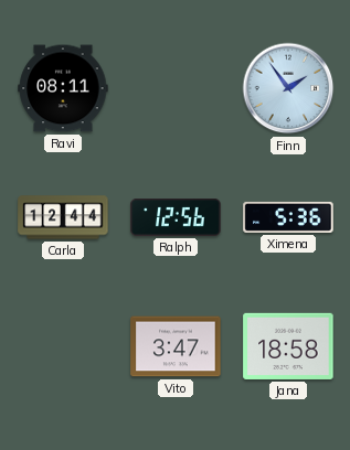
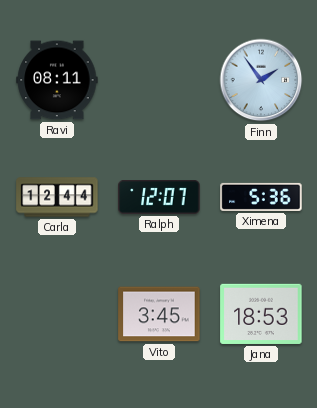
Ralph: 12:56 -> 12:07
Vito: 3:47 -> 3:45
Jana: 18:58 -> 18:53
